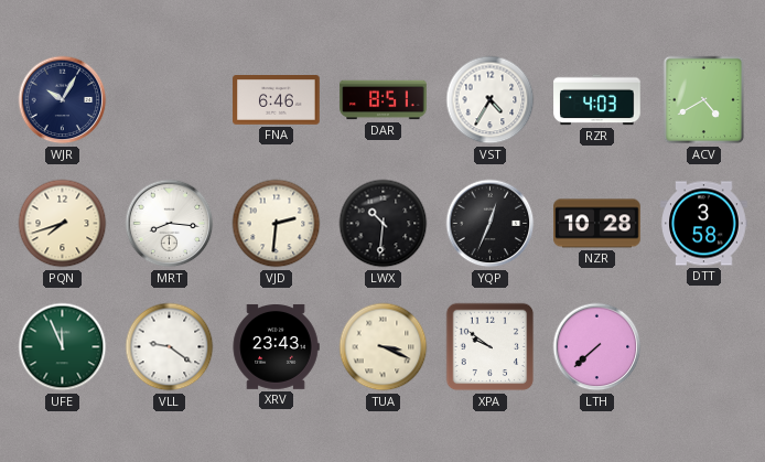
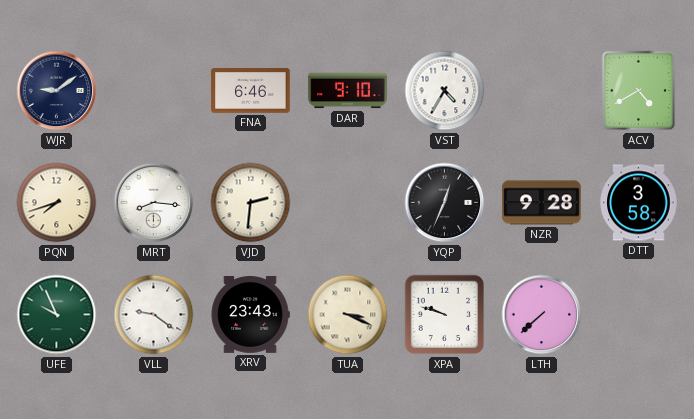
WJR: 10:05 -> 9:09
DAR: 8:51 -> 9:10
RZR: 4:03 -> none
LWX: 10:31 -> none
NZR: 10:28 -> 9:28
UFE: 11:56 -> 9:56
XPA: 9:51 -> 9:48
